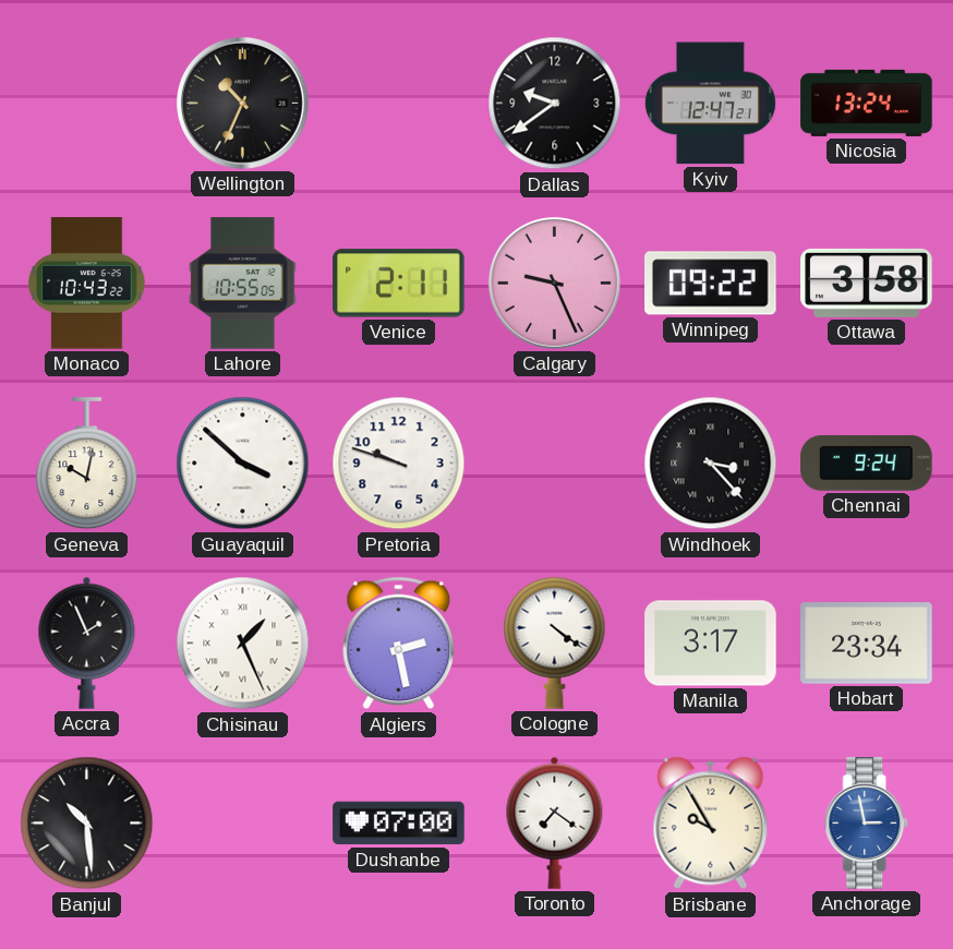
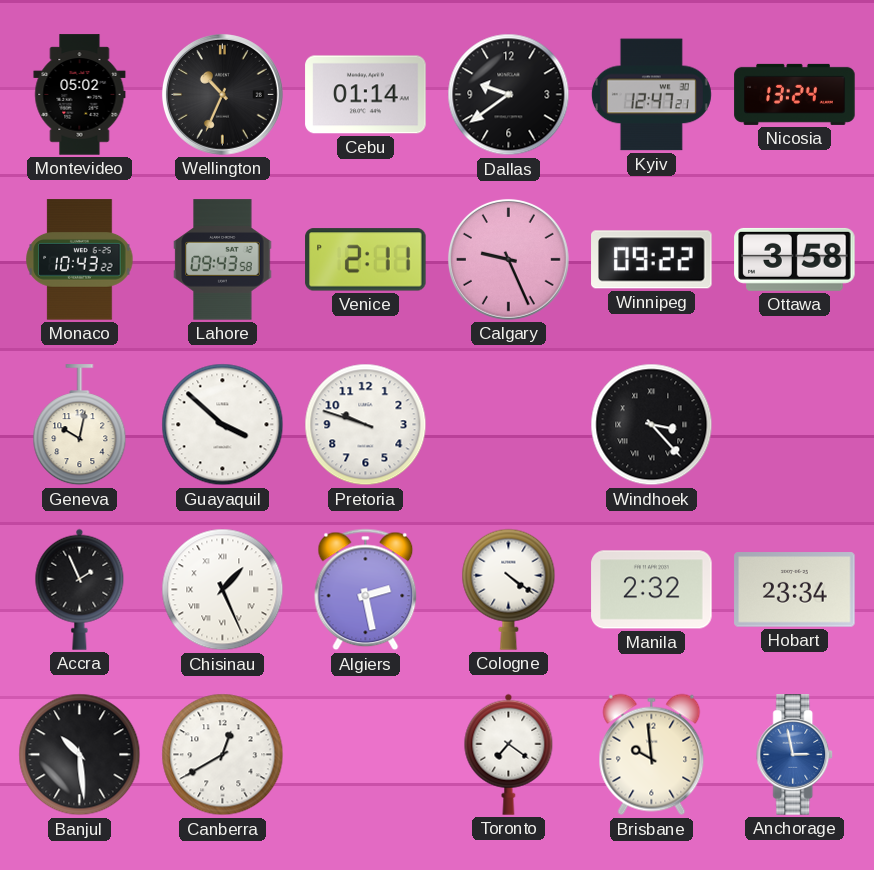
Montevideo: none -> 05:02
Cebu: none -> 01:14
Lahore: 10:55 -> 09:43
Chennai: 9:24 -> none
Manila: 3:17 -> 2:32
Canberra: none -> 12:40
Dushanbe: 07:00 -> none
Brisbane: 9:55 -> 9:59
